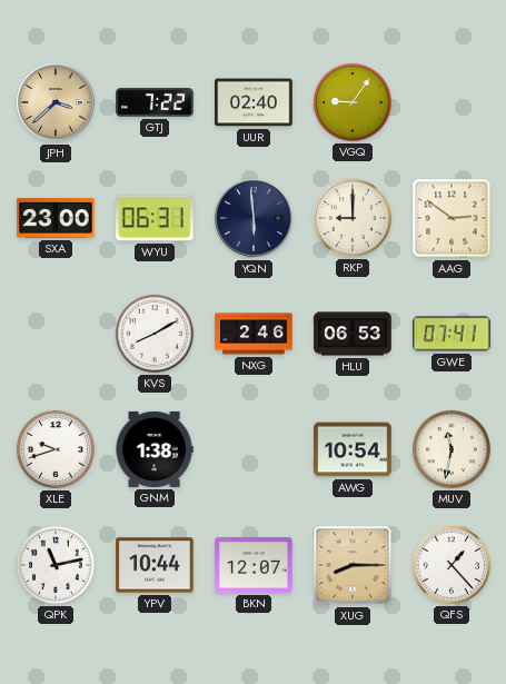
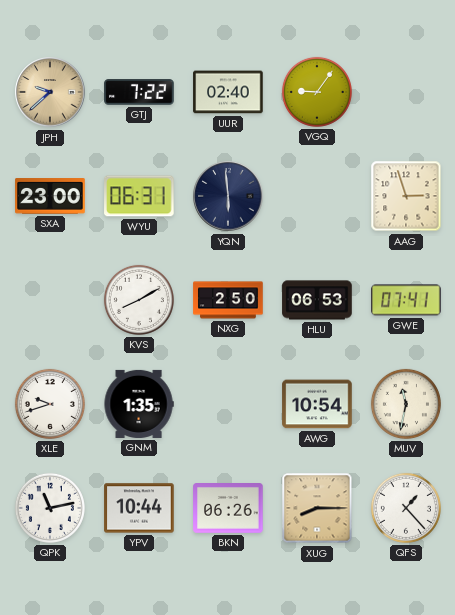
JPH: 3:38 -> 9:38
RKP: 9:00 -> none
AAG: 2:51 -> 2:57
NXG: 2:46 -> 2:50
GNM: 1:38 -> 1:35
BKN: 12:07 -> 06:26
